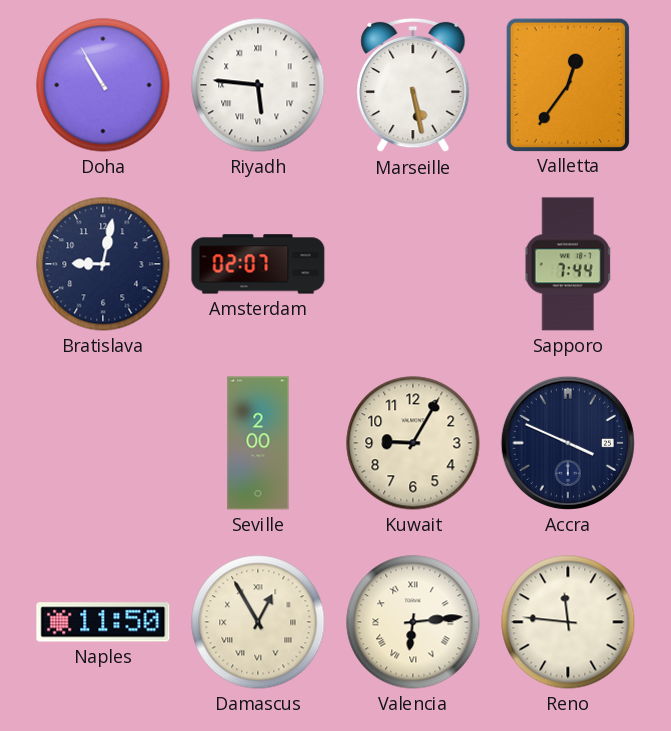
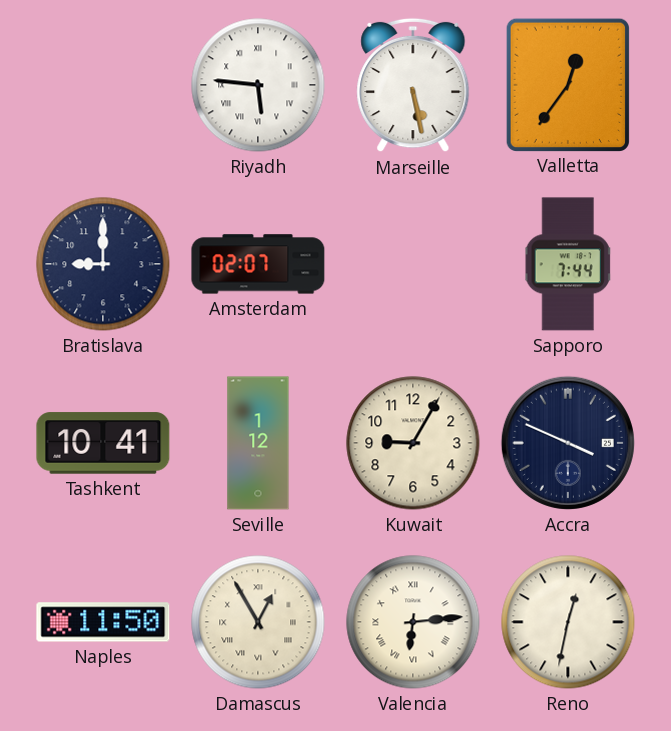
Doha: 10:55 -> none
Bratislava: 9:02 -> 9:00
Tashkent: none -> 10:41
Seville: 2:00 -> 1:12
Reno: 11:46 -> 12:32
